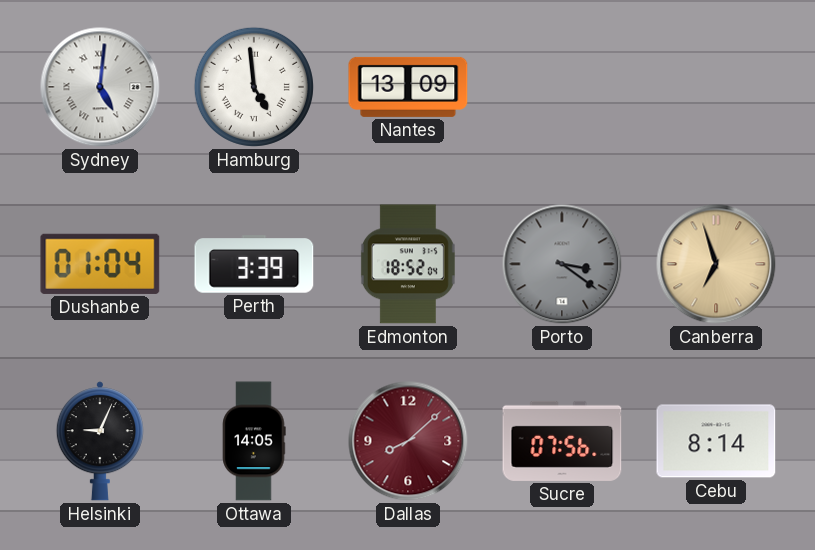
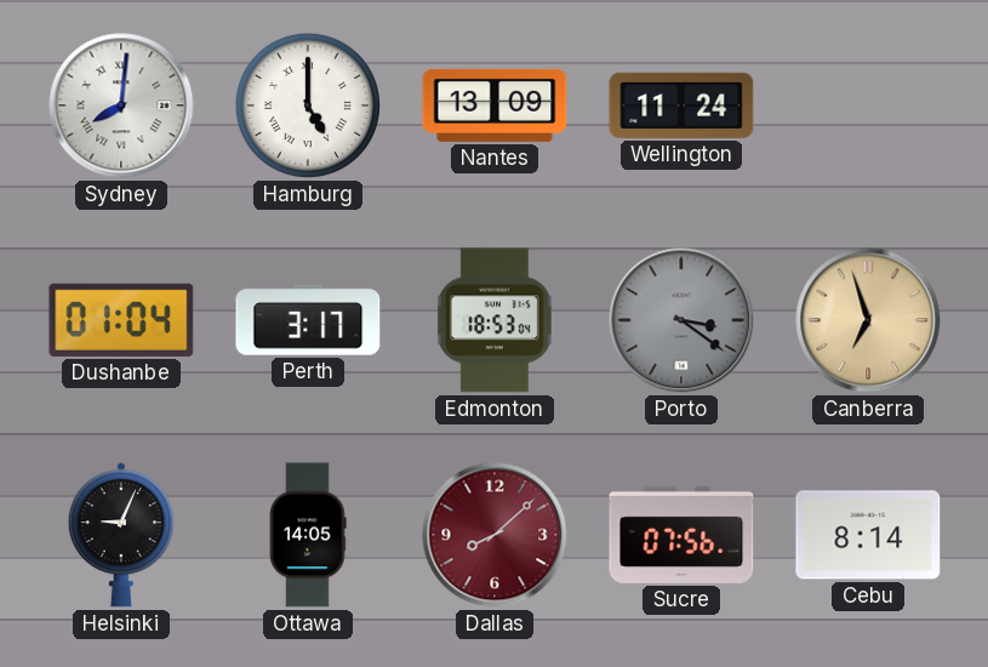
Sydney: 5:01 -> 8:01
Hamburg: 4:59 -> 5:00
Wellington: none -> 11:24
Perth: 3:39 -> 3:17
Edmonton: 18:52 -> 18:53
